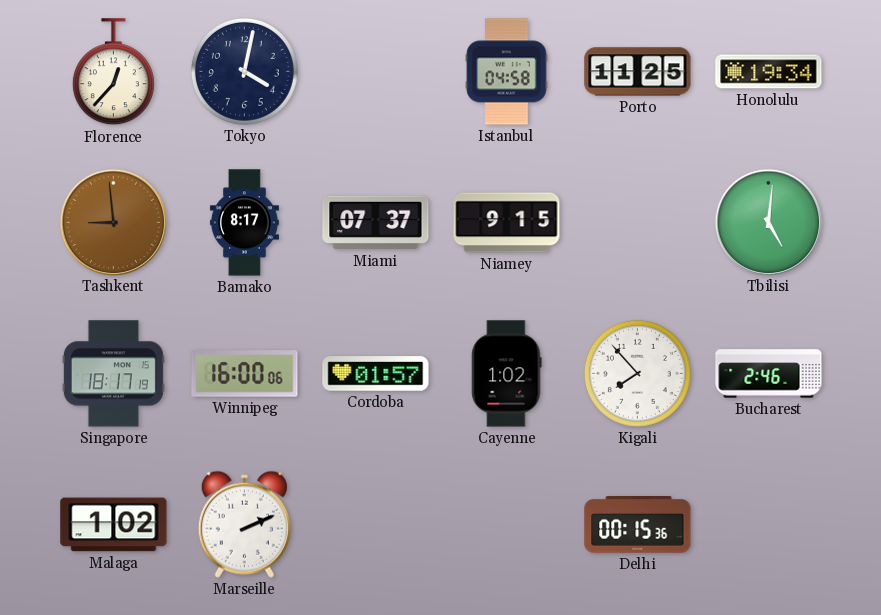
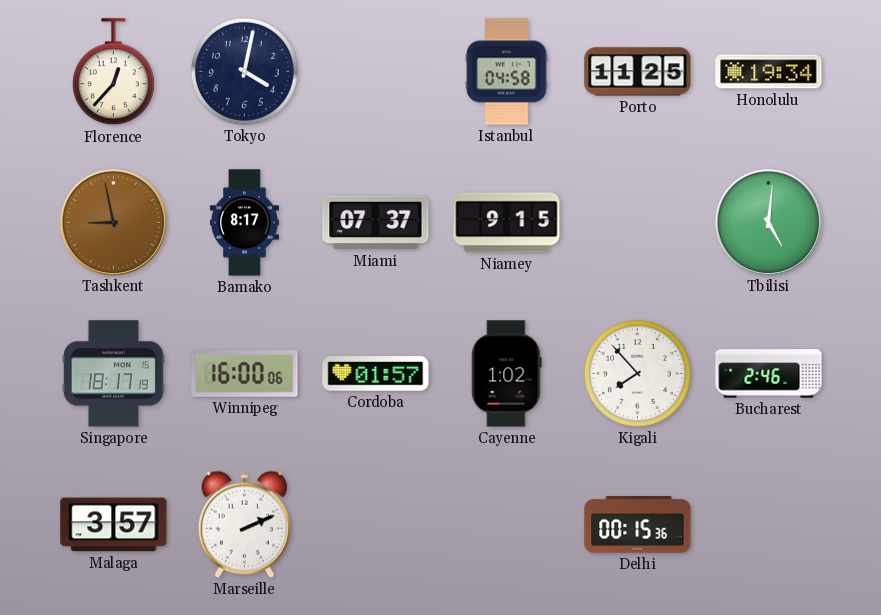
Tashkent: 8:59 -> 8:58
Malaga: 1:02 -> 3:57
